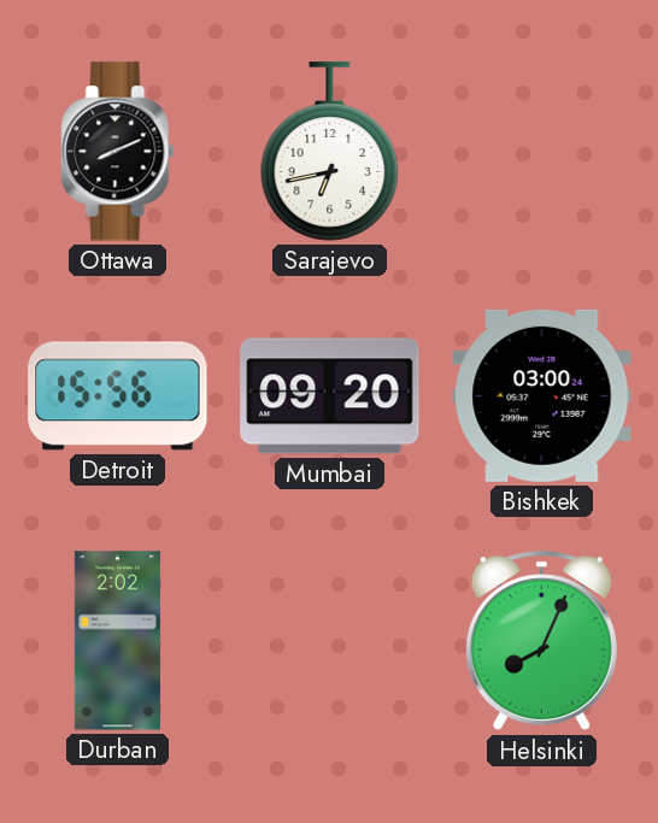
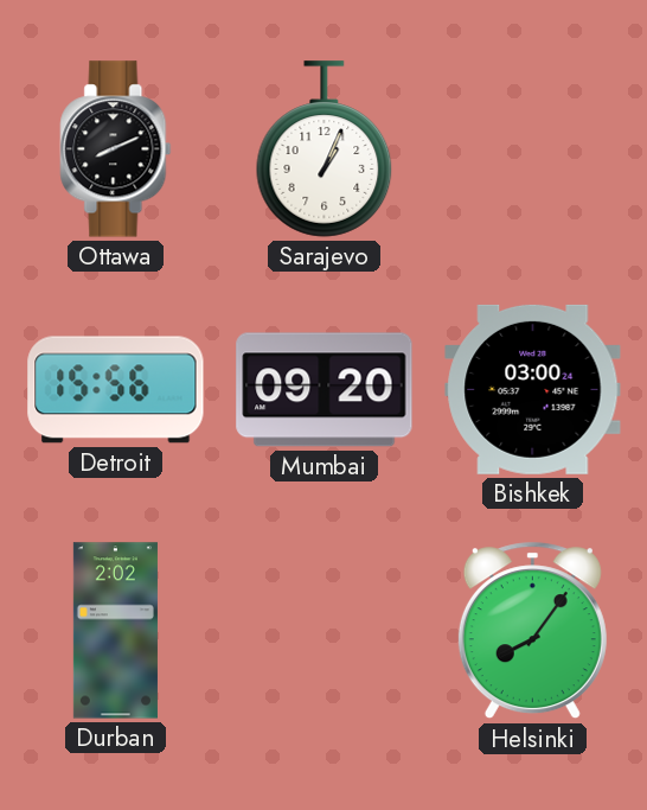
Sarajevo: 6:43 -> 1:04
Helsinki: 8:04 -> 8:06
